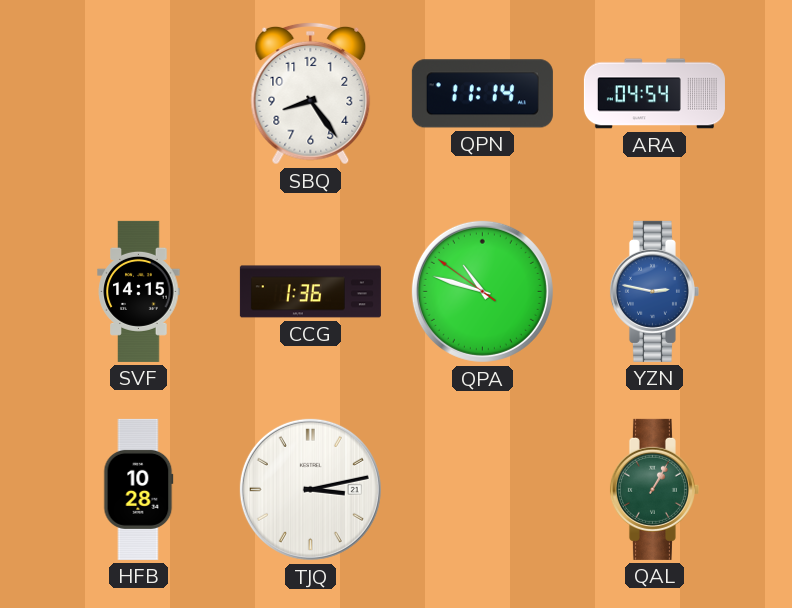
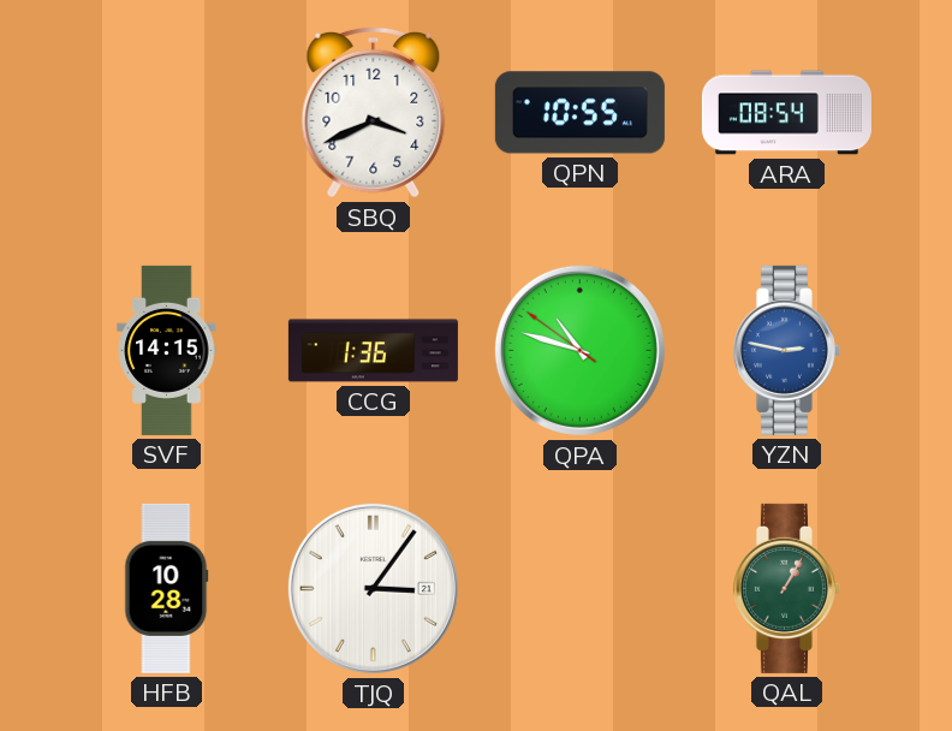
SBQ: 8:24 -> 3:41
QPN: 11:14 -> 10:55
ARA: 04:54 -> 08:54
TJQ: 3:13 -> 3:06
